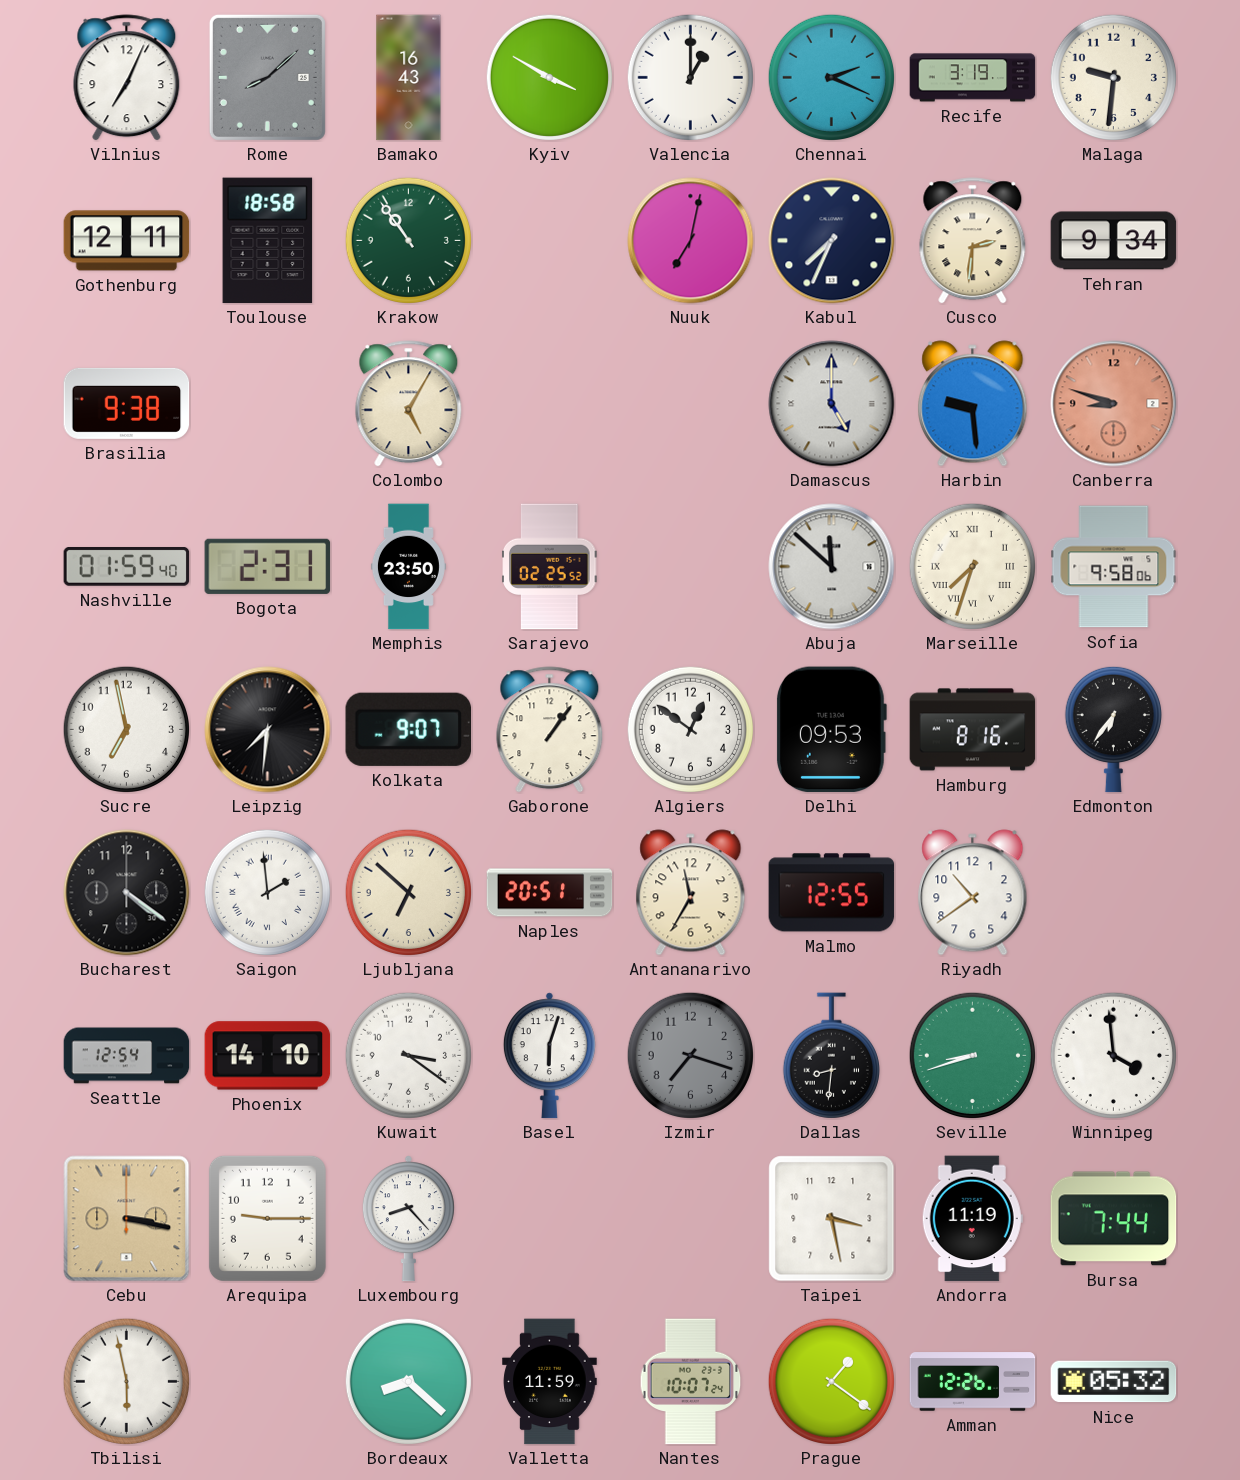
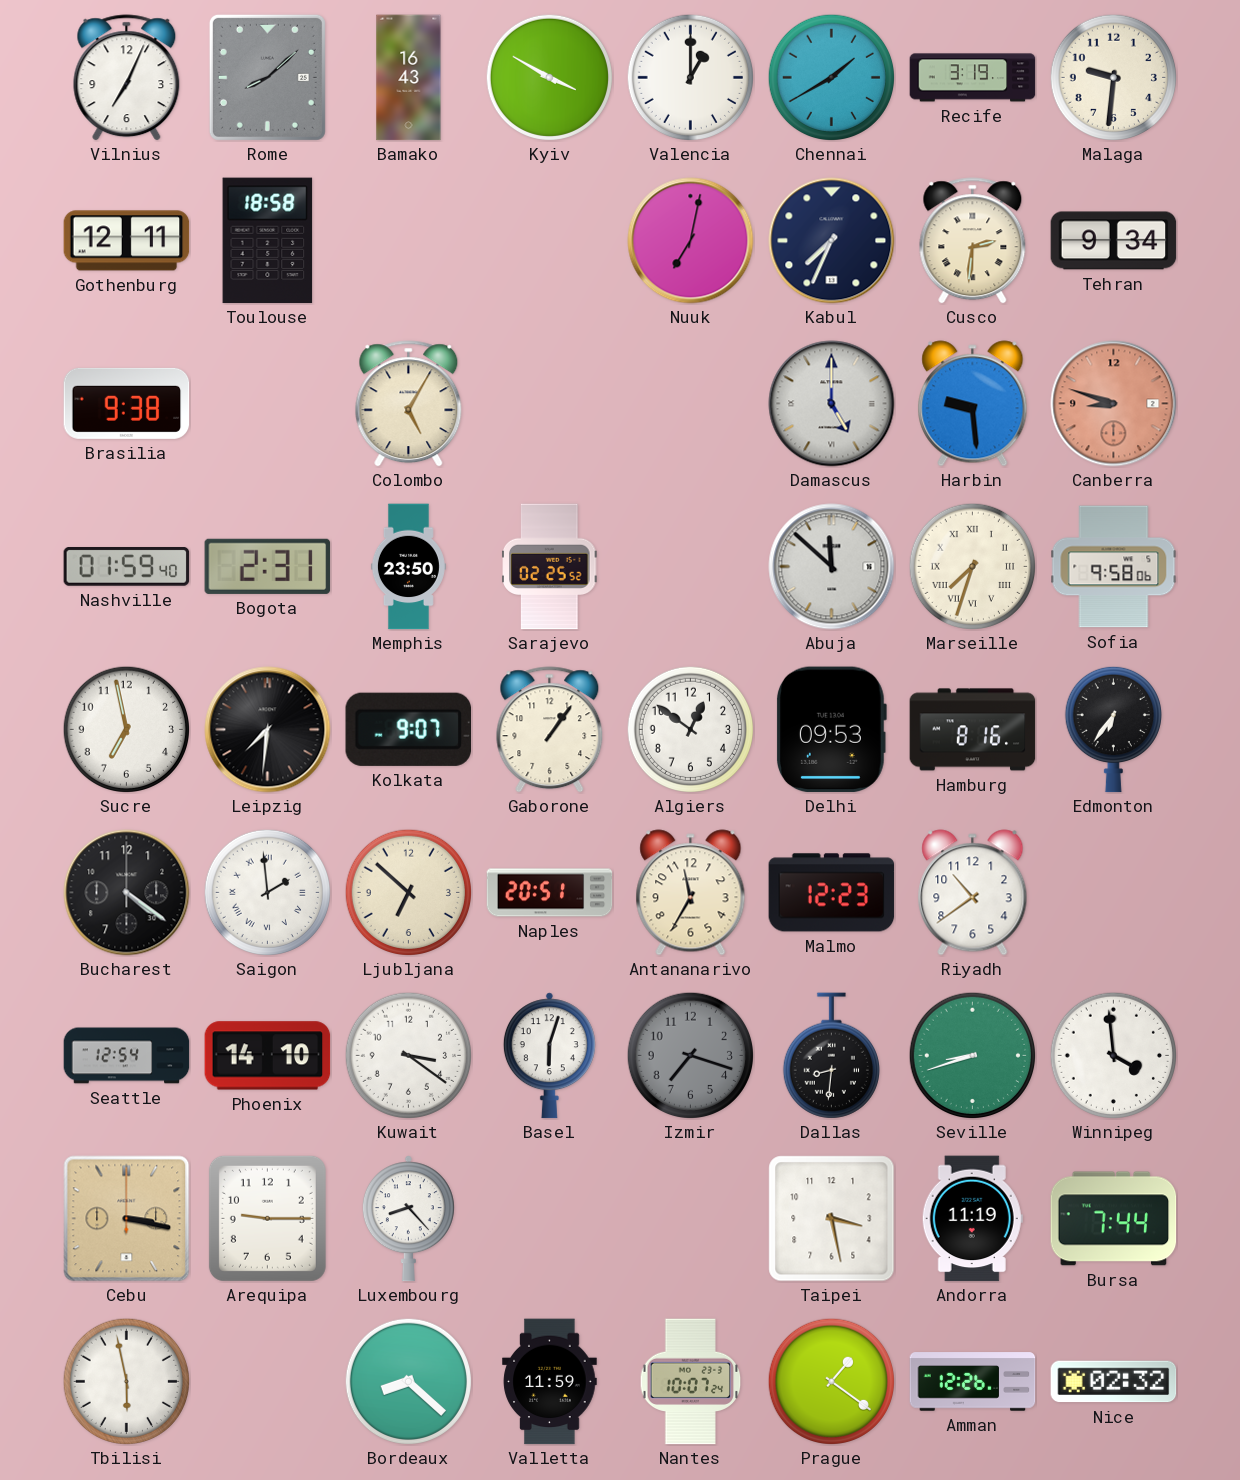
Chennai: 2:19 -> 1:40
Krakow: 10:54 -> none
Malmo: 12:55 -> 12:23
Nice: 05:32 -> 02:32
